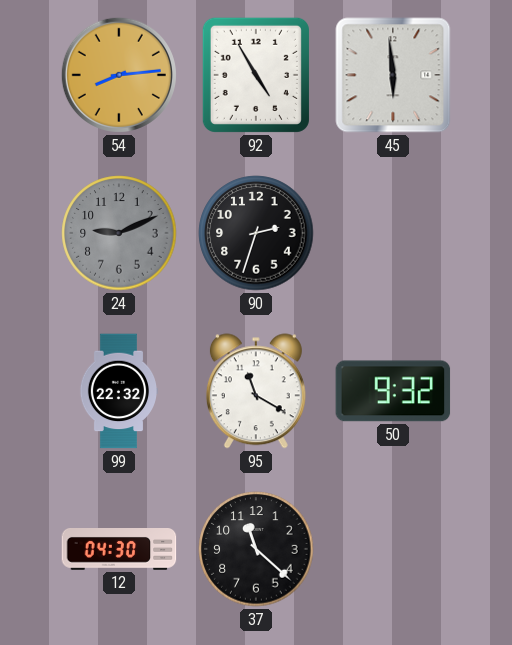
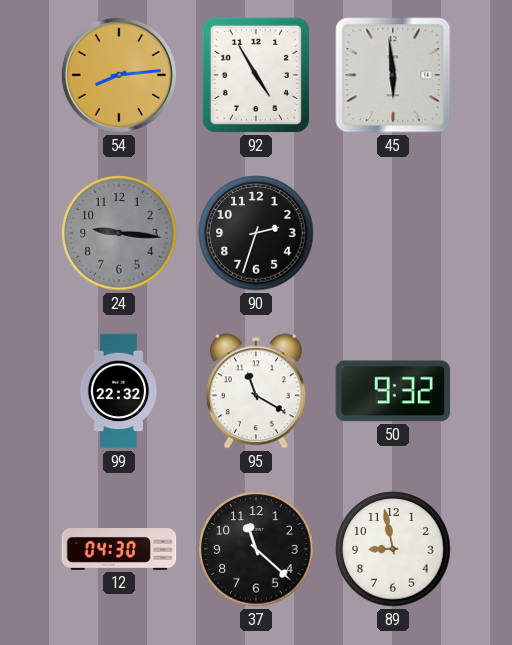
24: 9:11 -> 9:16
89: none -> 8:58
